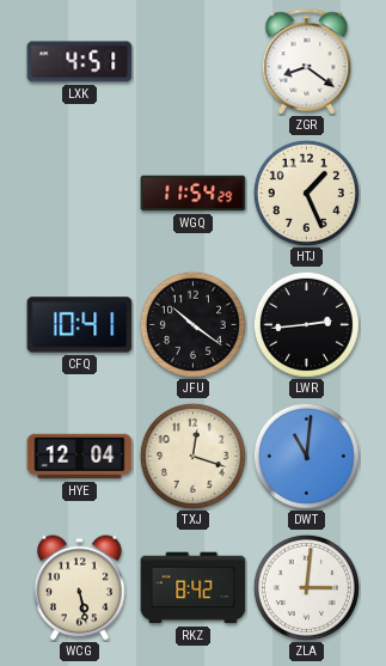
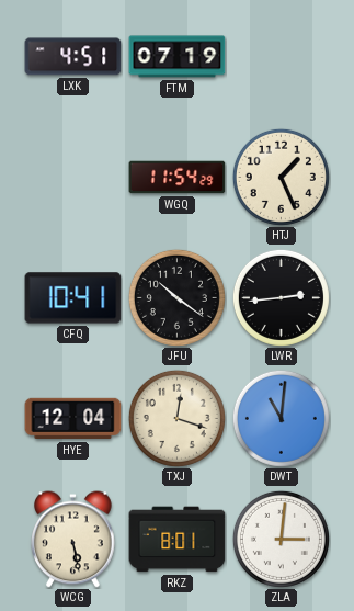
FTM: none -> 07:19
ZGR: 8:21 -> none
RKZ: 8:42 -> 8:01
